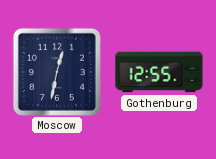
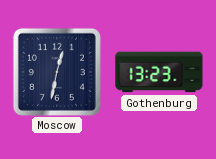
Gothenburg: 12:55 -> 13:23
